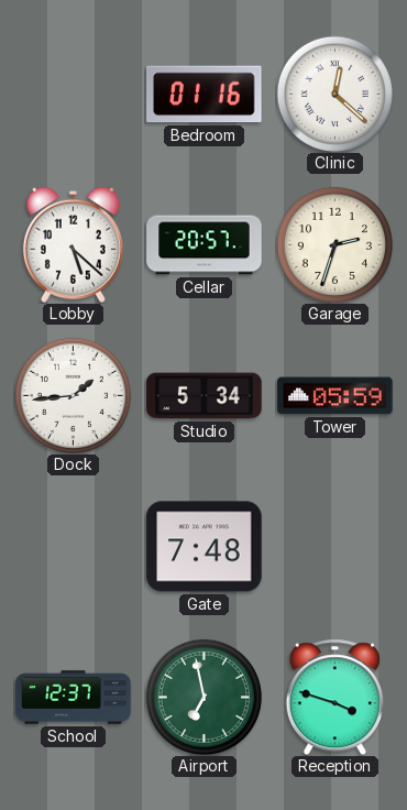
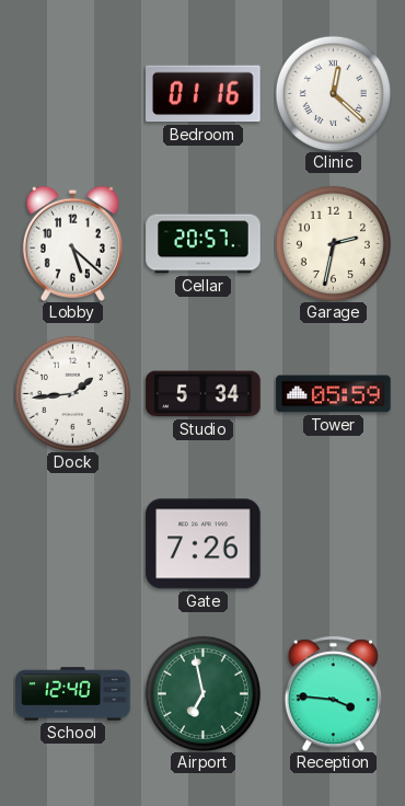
Garage: 2:33 -> 2:32
Gate: 7:48 -> 7:26
School: 12:37 -> 12:40
Reception: 3:48 -> 3:46
